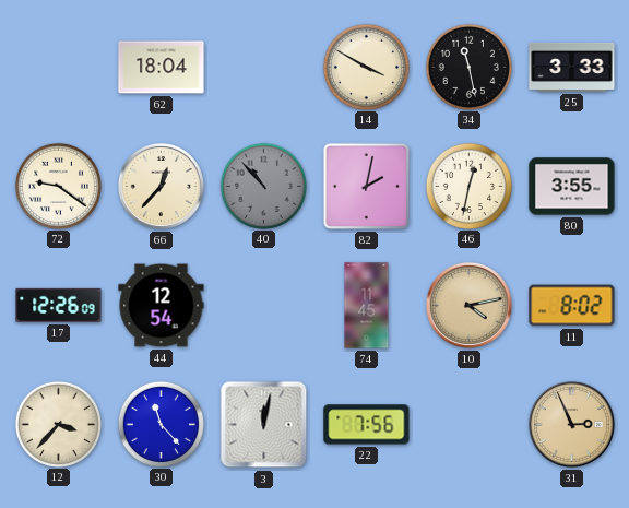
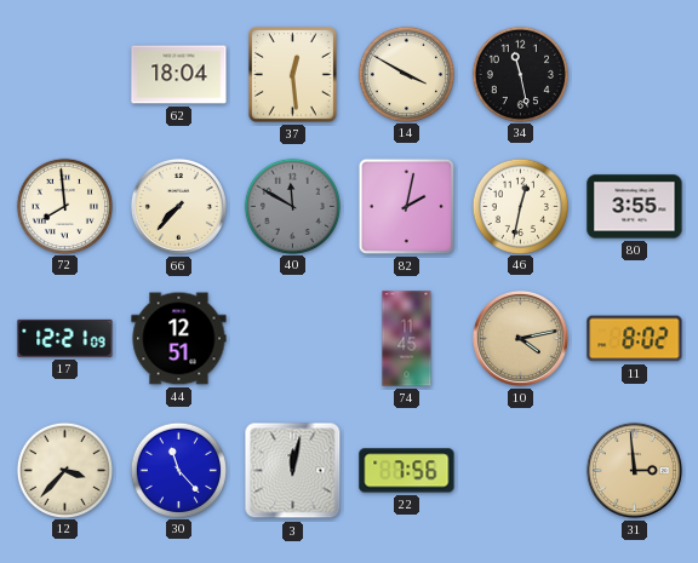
37: none -> 12:29
25: 3:33 -> none
72: 9:21 -> 7:59
66: 12:37 -> 7:37
40: 10:53 -> 11:50
17: 12:26 -> 12:21
44: 12:54 -> 12:51
31: 2:56 -> 2:59
